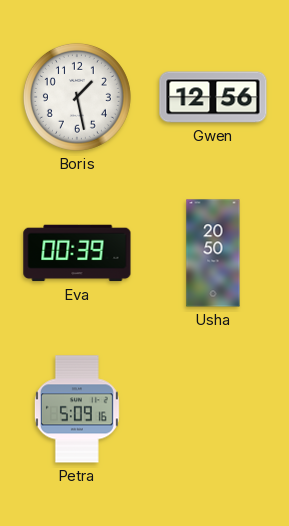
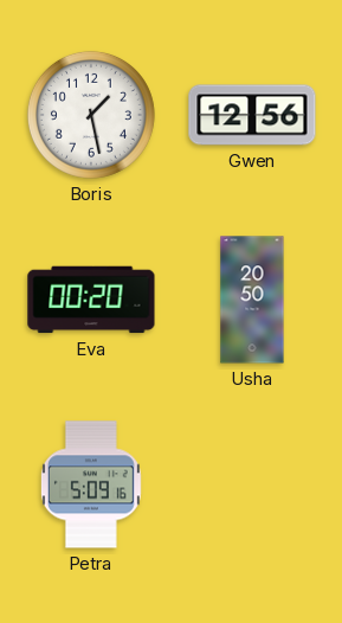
Eva: 00:39 -> 00:20
